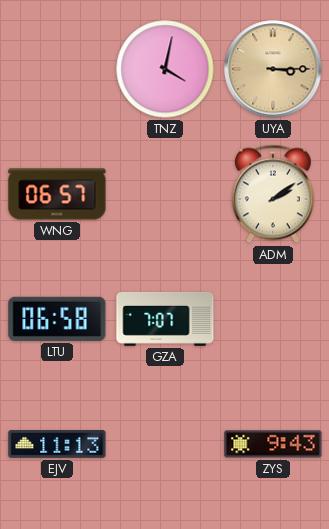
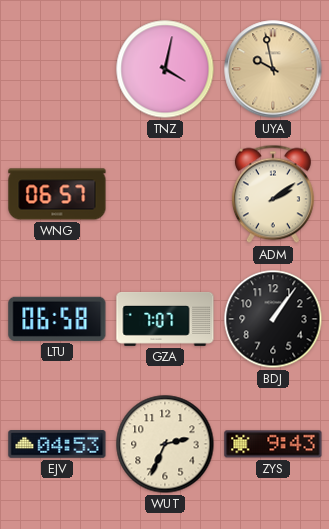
UYA: 3:15 -> 9:58
BDJ: none -> 1:06
EJV: 11:13 -> 04:53
WUT: none -> 2:34
